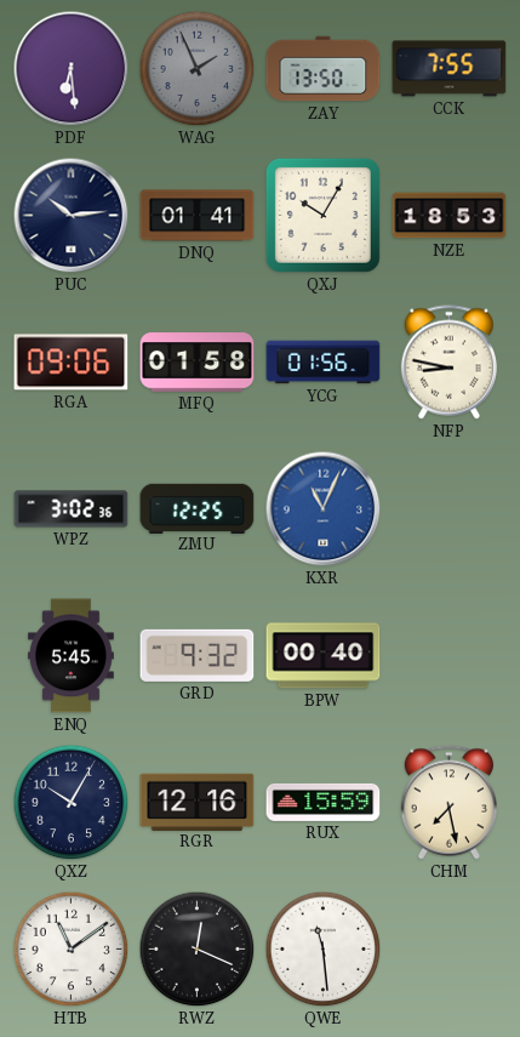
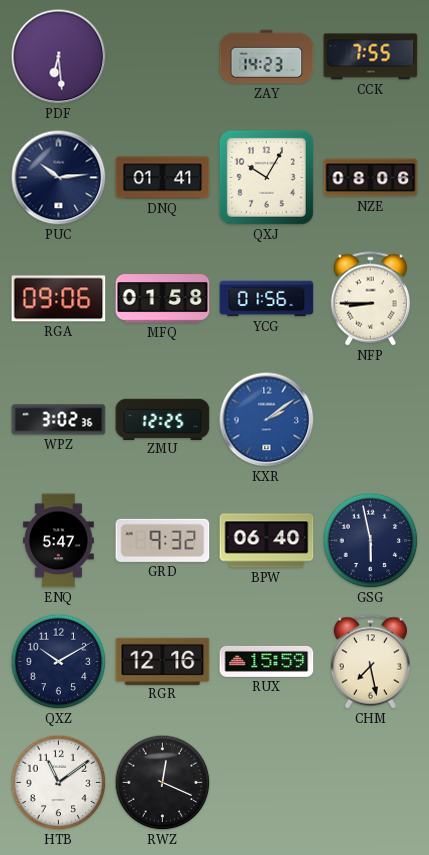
WAG: 1:56 -> none
ZAY: 13:50 -> 14:23
NZE: 18:53 -> 08:06
NFP: 8:47 -> 8:45
KXR: 11:04 -> 2:09
ENQ: 5:45 -> 5:47
BPW: 00:40 -> 06:40
GSG: none -> 5:58
QXZ: 10:05 -> 10:10
QWE: 11:29 -> none
